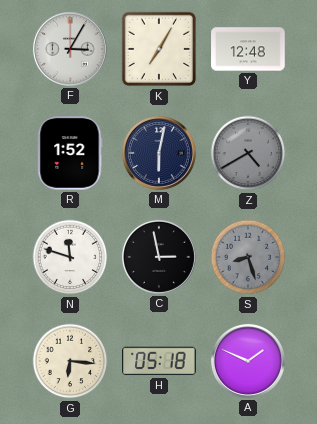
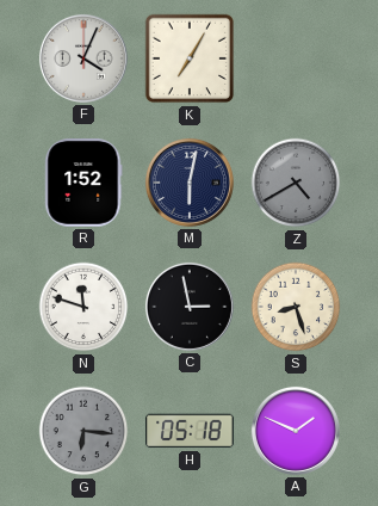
F: 3:05 -> 4:04
Y: 12:48 -> none
S dial: grey -> cream
G dial: cream -> grey
